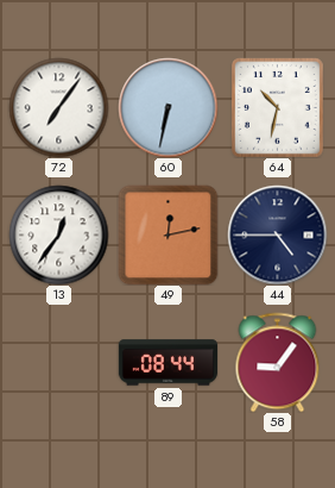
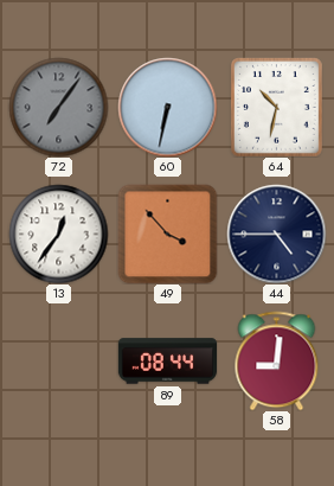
72 dial: white -> grey
49: 12:13 -> 3:53
58: 9:06 -> 9:01
